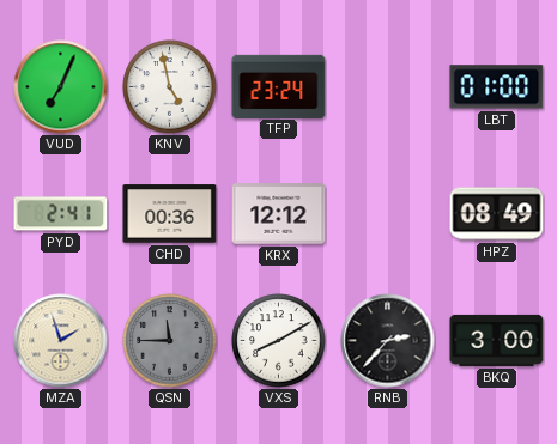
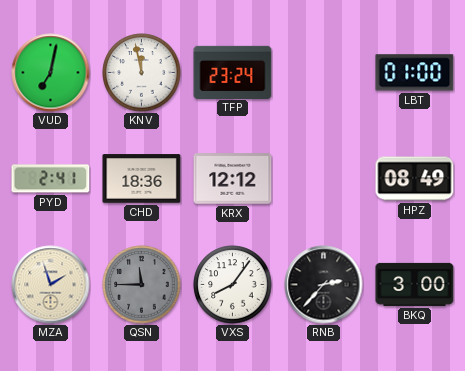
VUD: 7:04 -> 7:02
KNV: 4:58 -> 11:58
CHD: 00:36 -> 18:36
VXS: 8:10 -> 8:06
